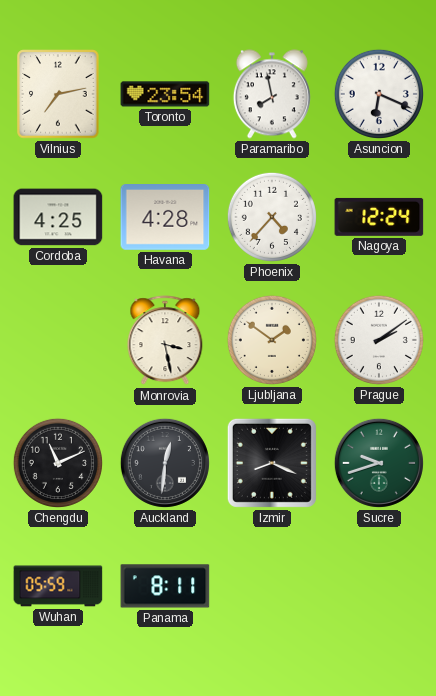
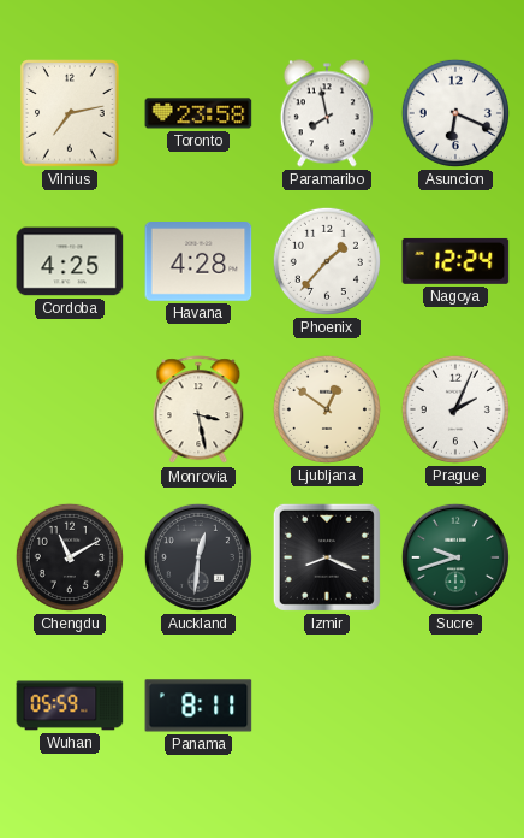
Toronto: 23:54 -> 23:58
Phoenix: 4:37 -> 1:37
Ljubljana: 1:51 -> 12:51
Prague: 2:09 -> 2:04
Chengdu: 11:11 -> 11:10
